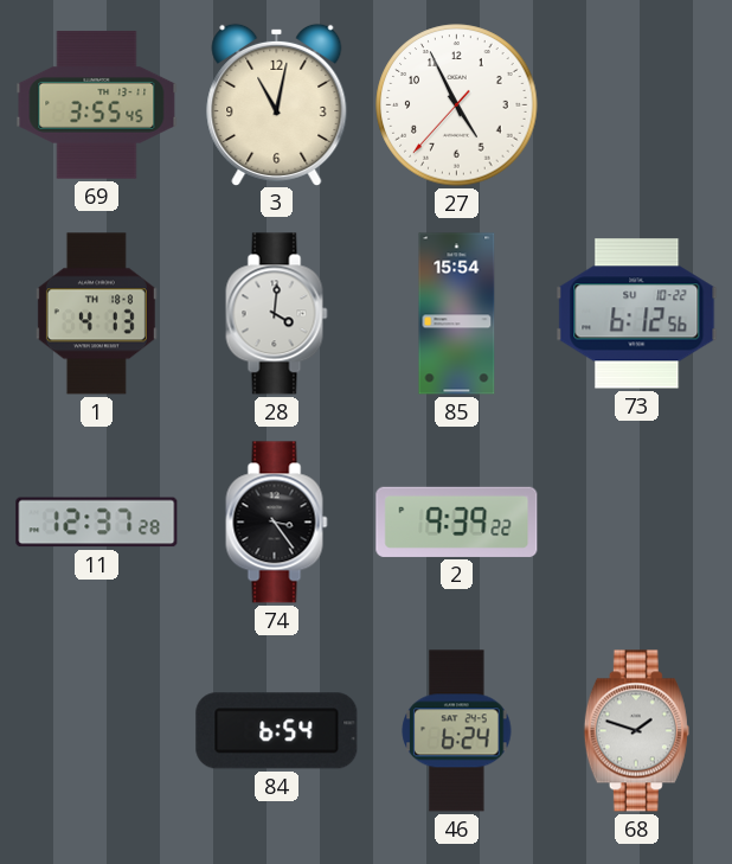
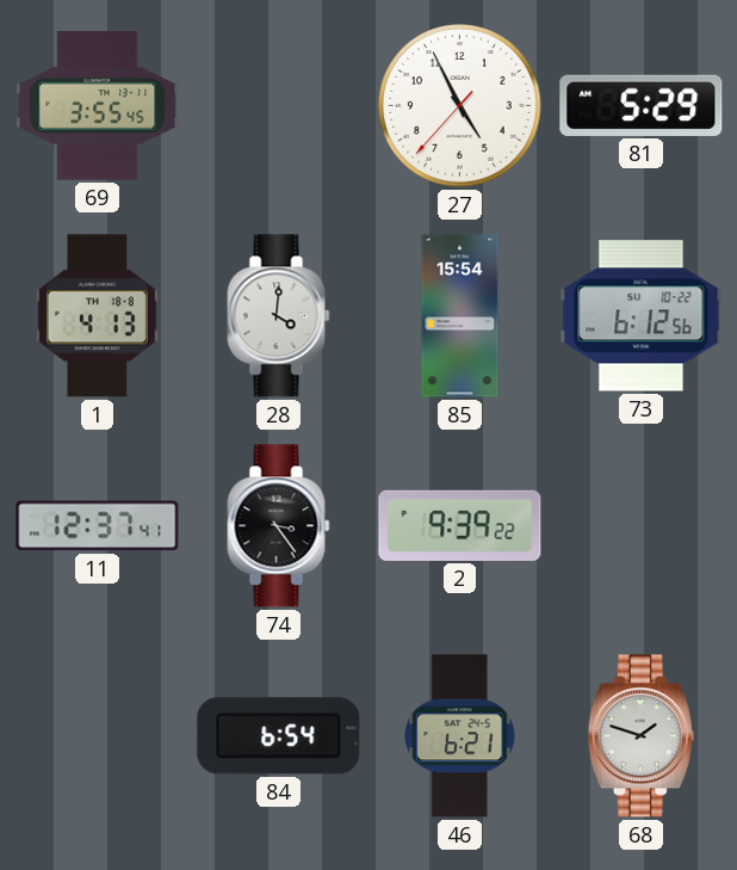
3: 11:02 -> none
81: none -> 5:29
11: 12:37:28 -> 12:37:41
46: 6:24 -> 6:21
